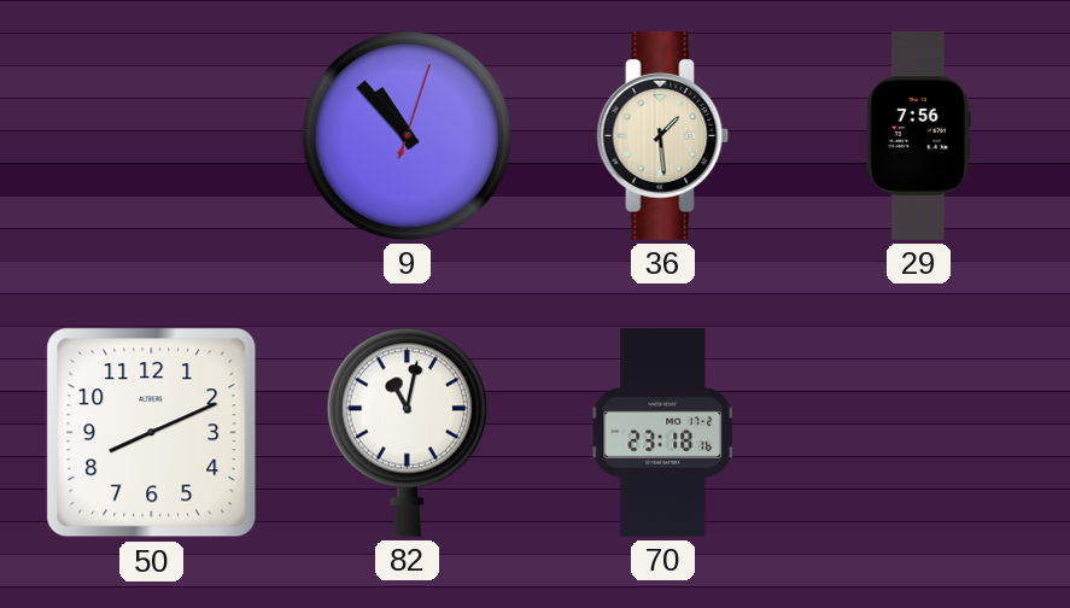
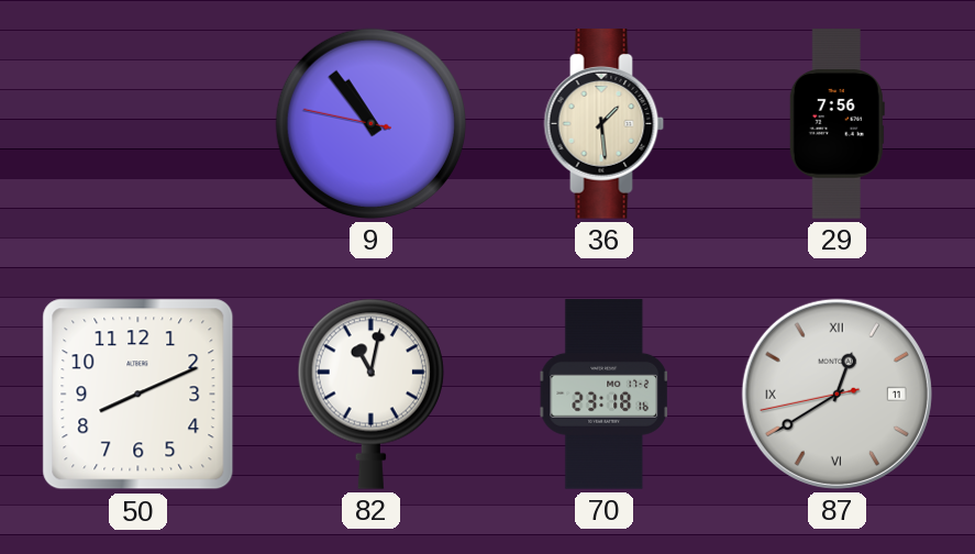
9: 10:53:03 -> 10:53:47
87: none -> 12:39
